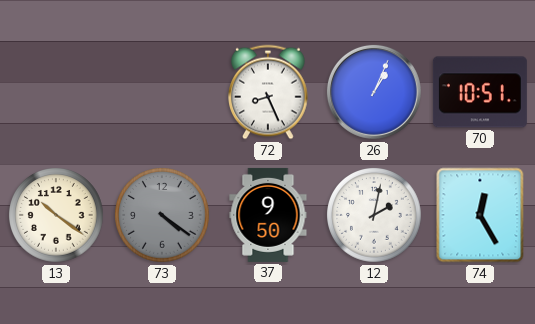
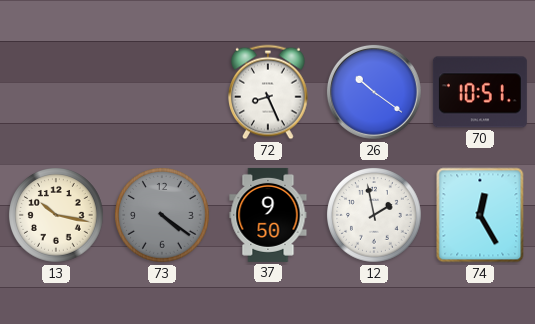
26: 1:04 -> 10:21
13: 10:21 -> 10:17
12: 2:02 -> 1:58
